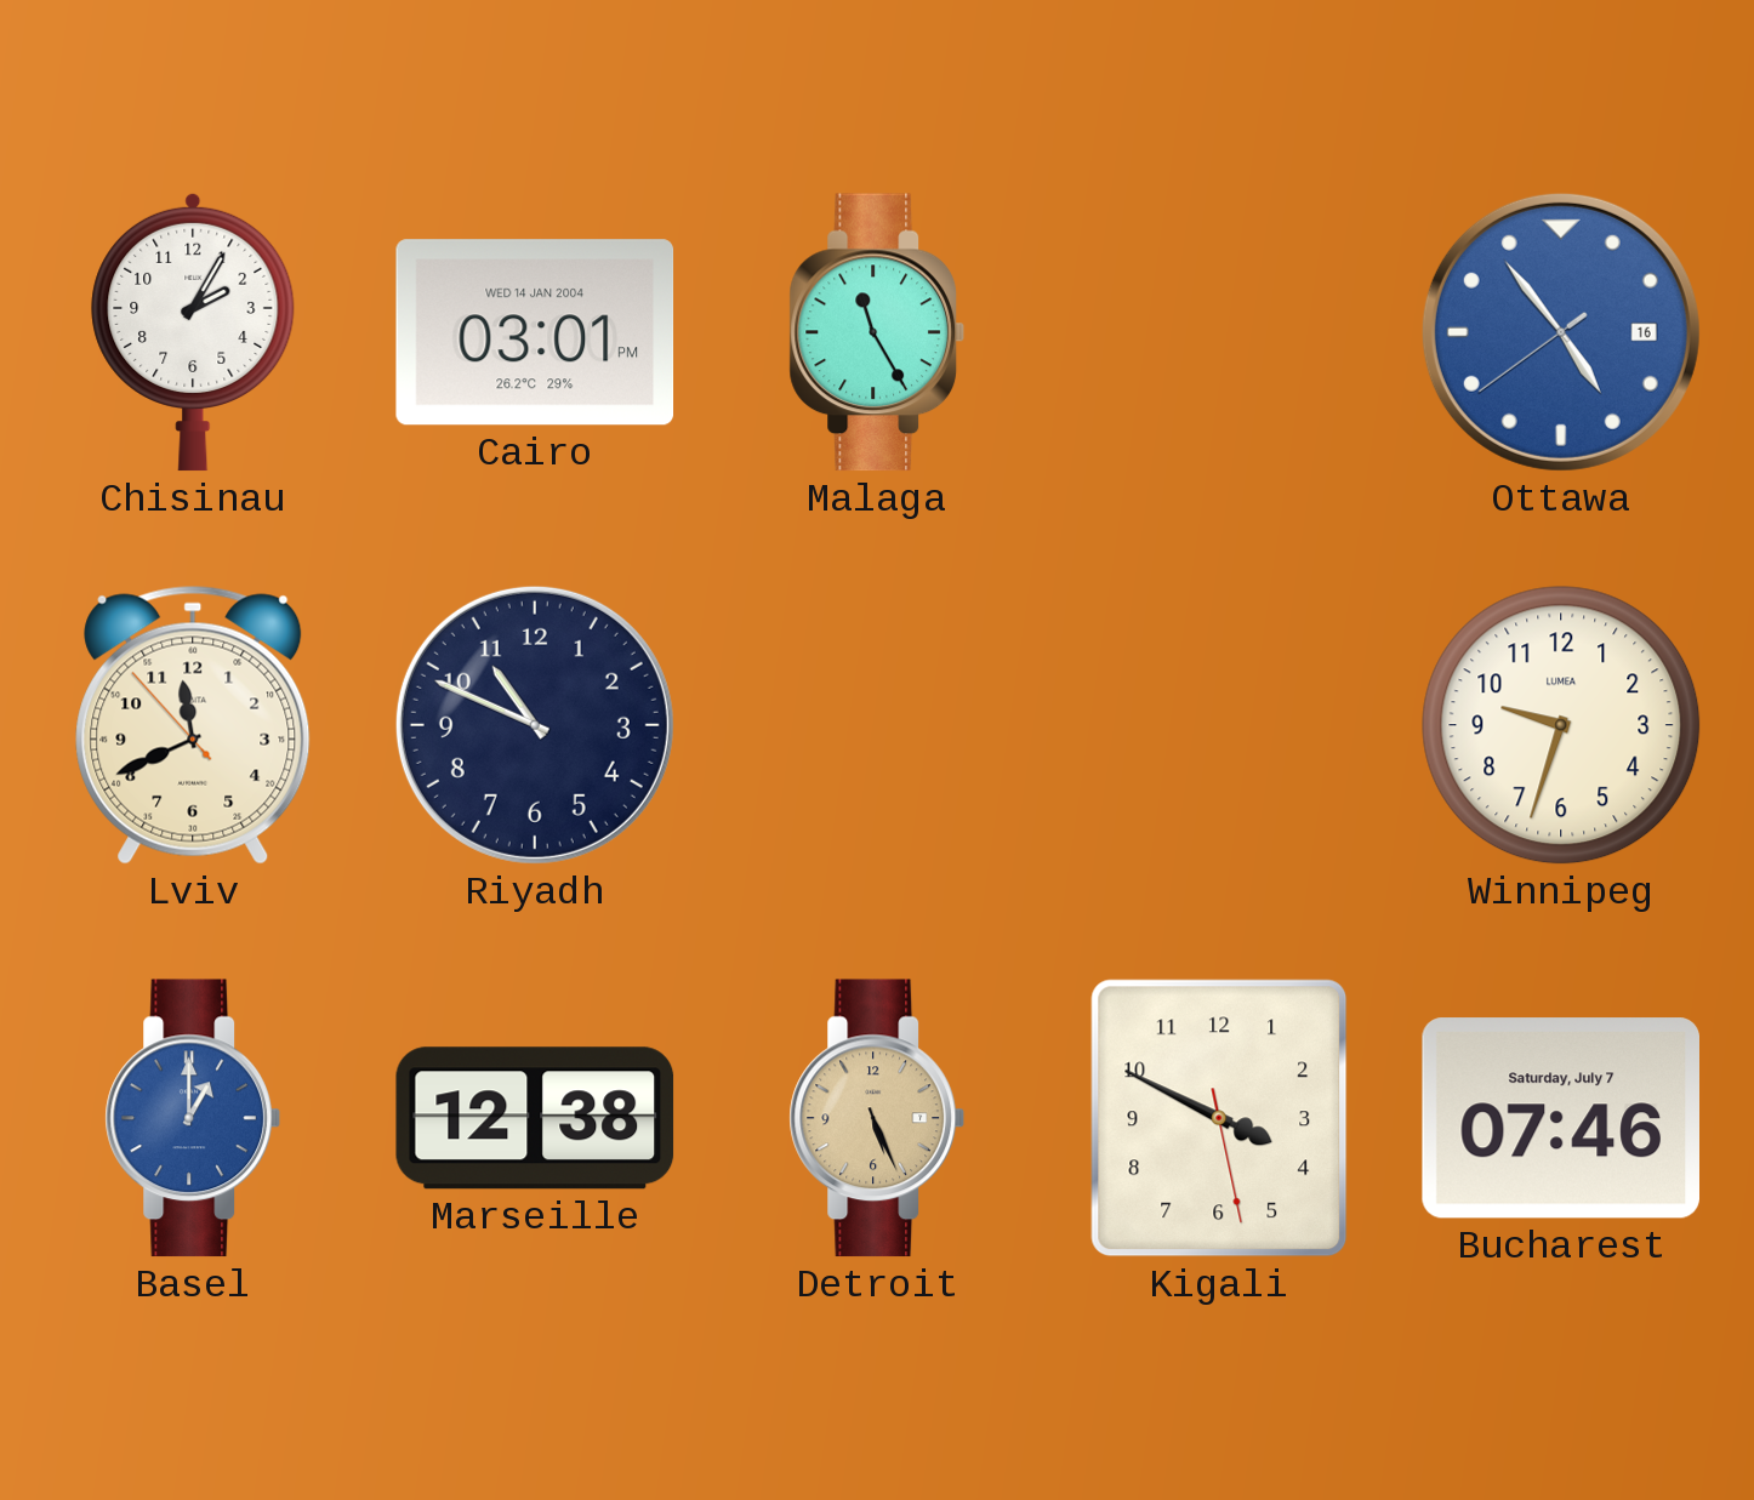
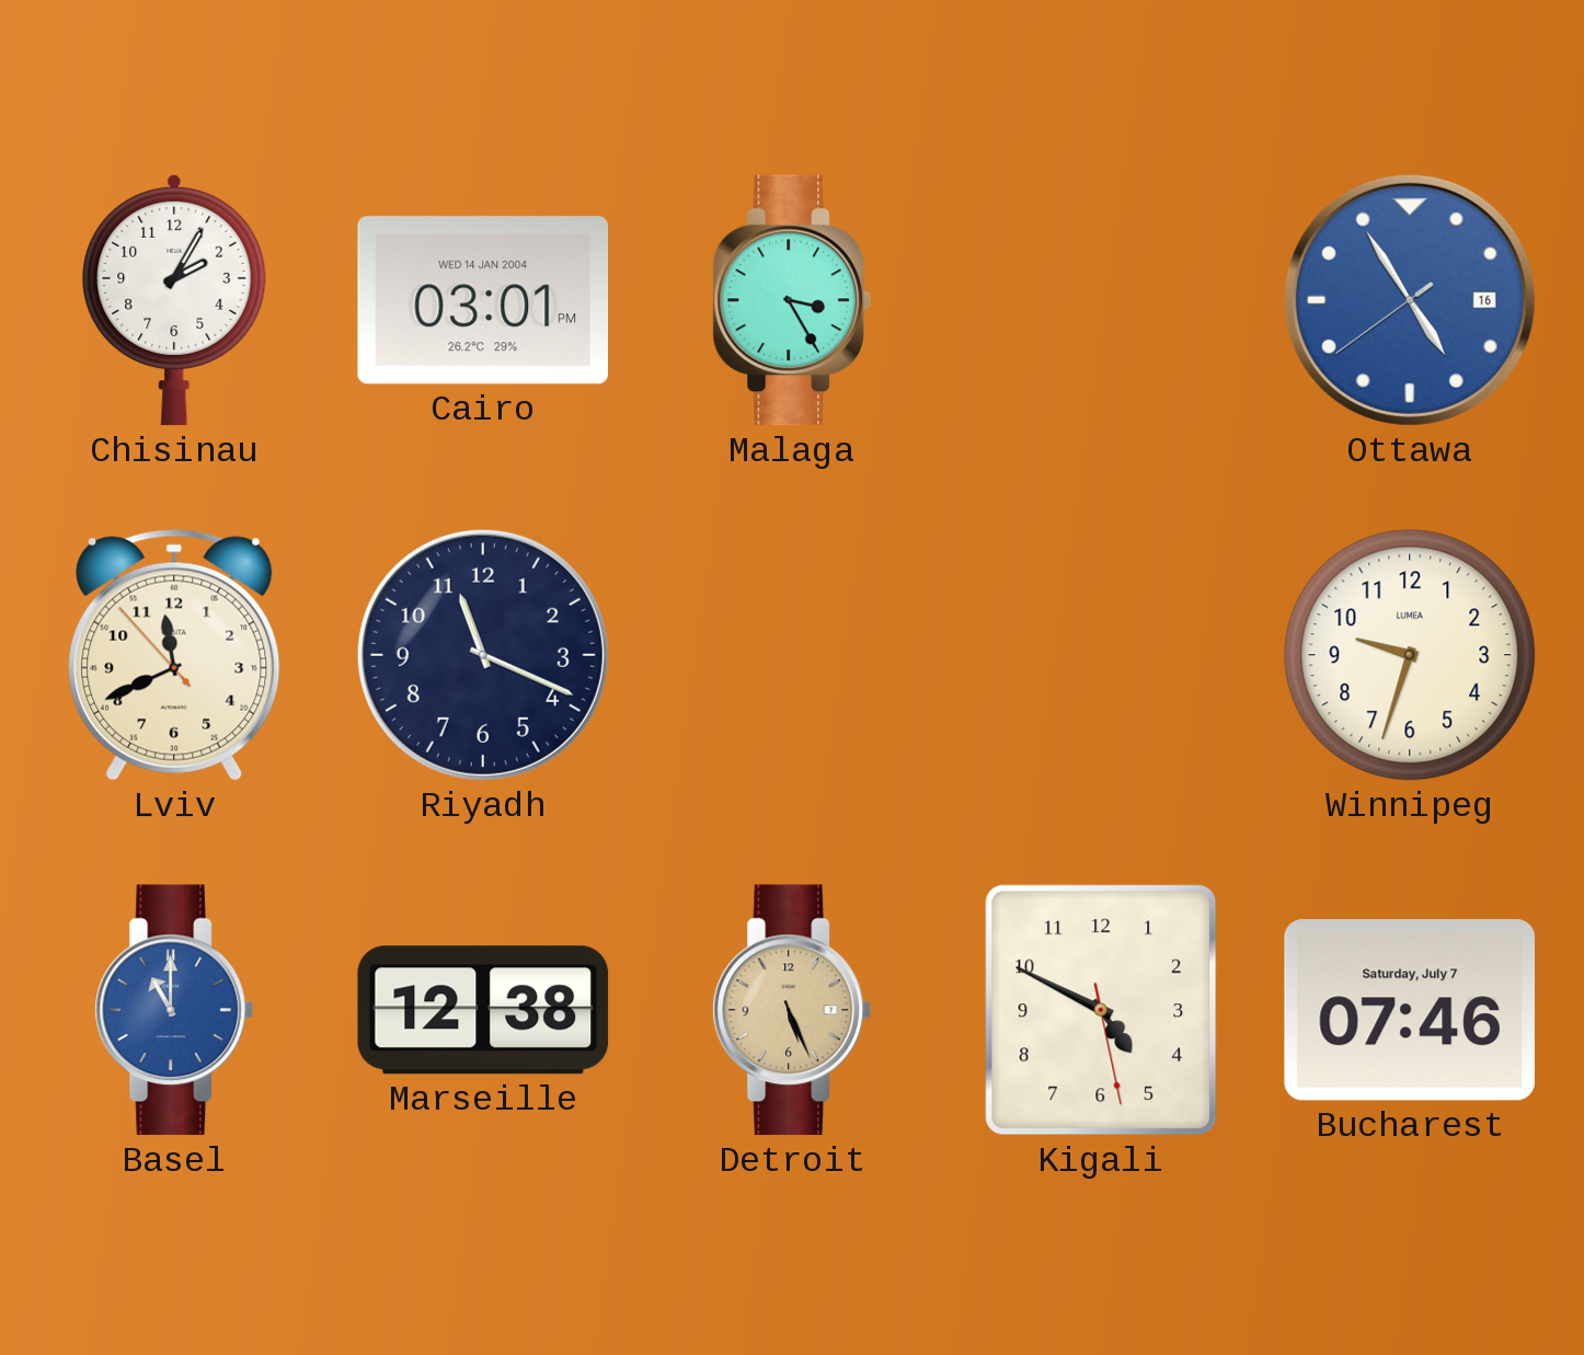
Malaga: 11:25 -> 3:25
Ottawa: 4:53 -> 4:54
Riyadh: 10:49 -> 11:19
Basel: 1:00 -> 11:00
Kigali: 3:49 -> 4:49
